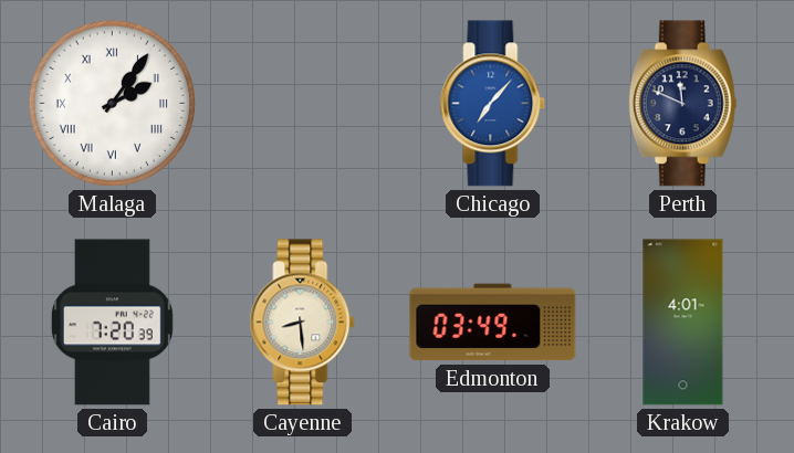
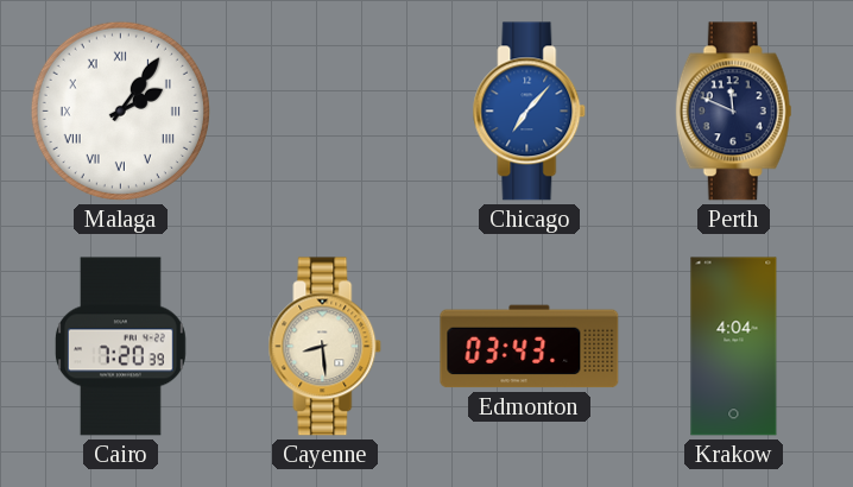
Edmonton: 03:49 -> 03:43
Krakow: 4:01 -> 4:04
